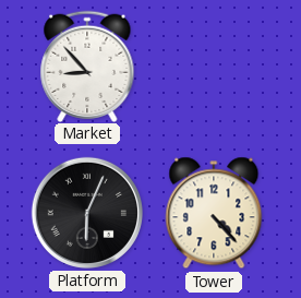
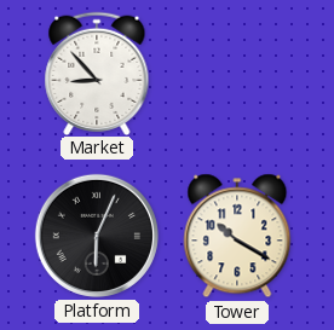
Tower: 4:23 -> 10:20
